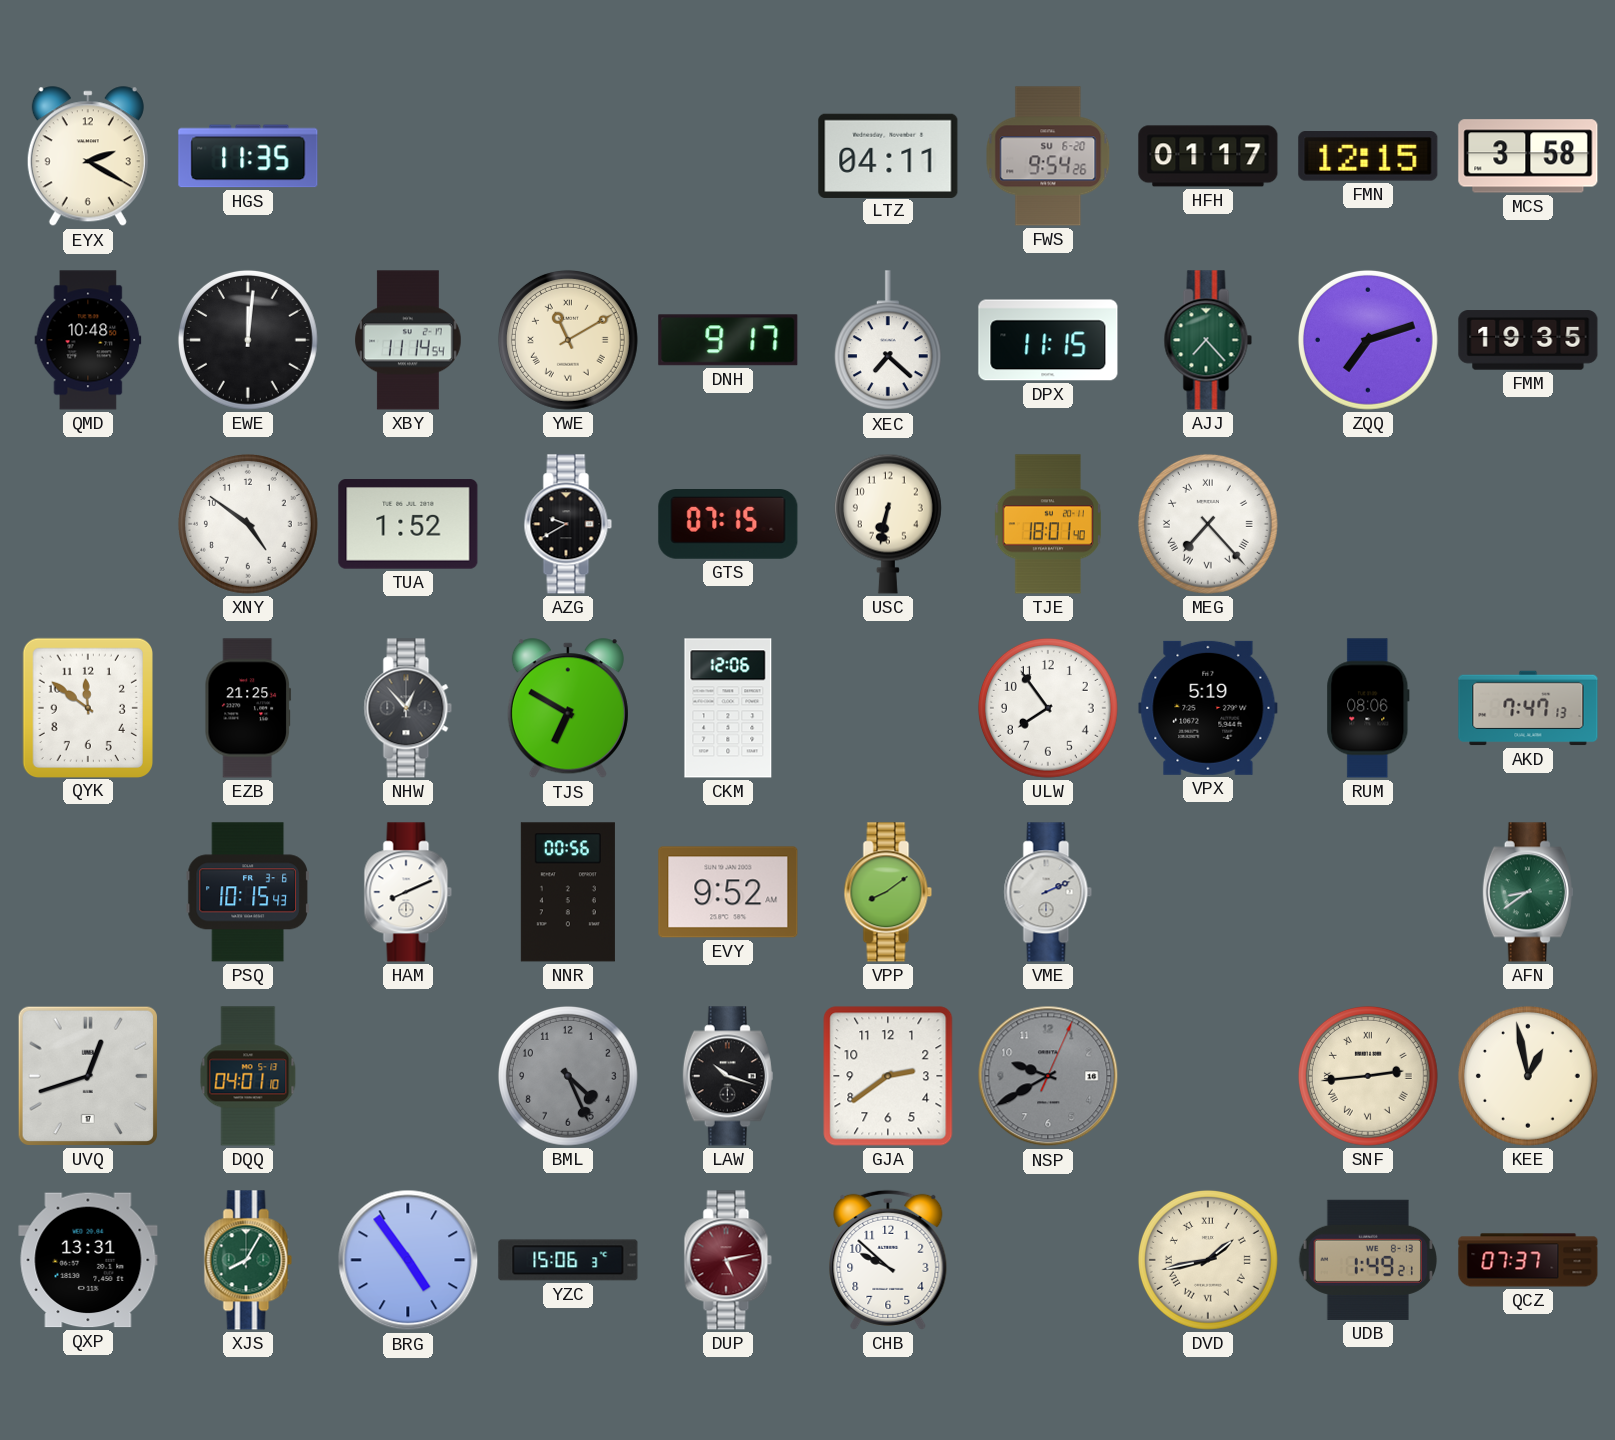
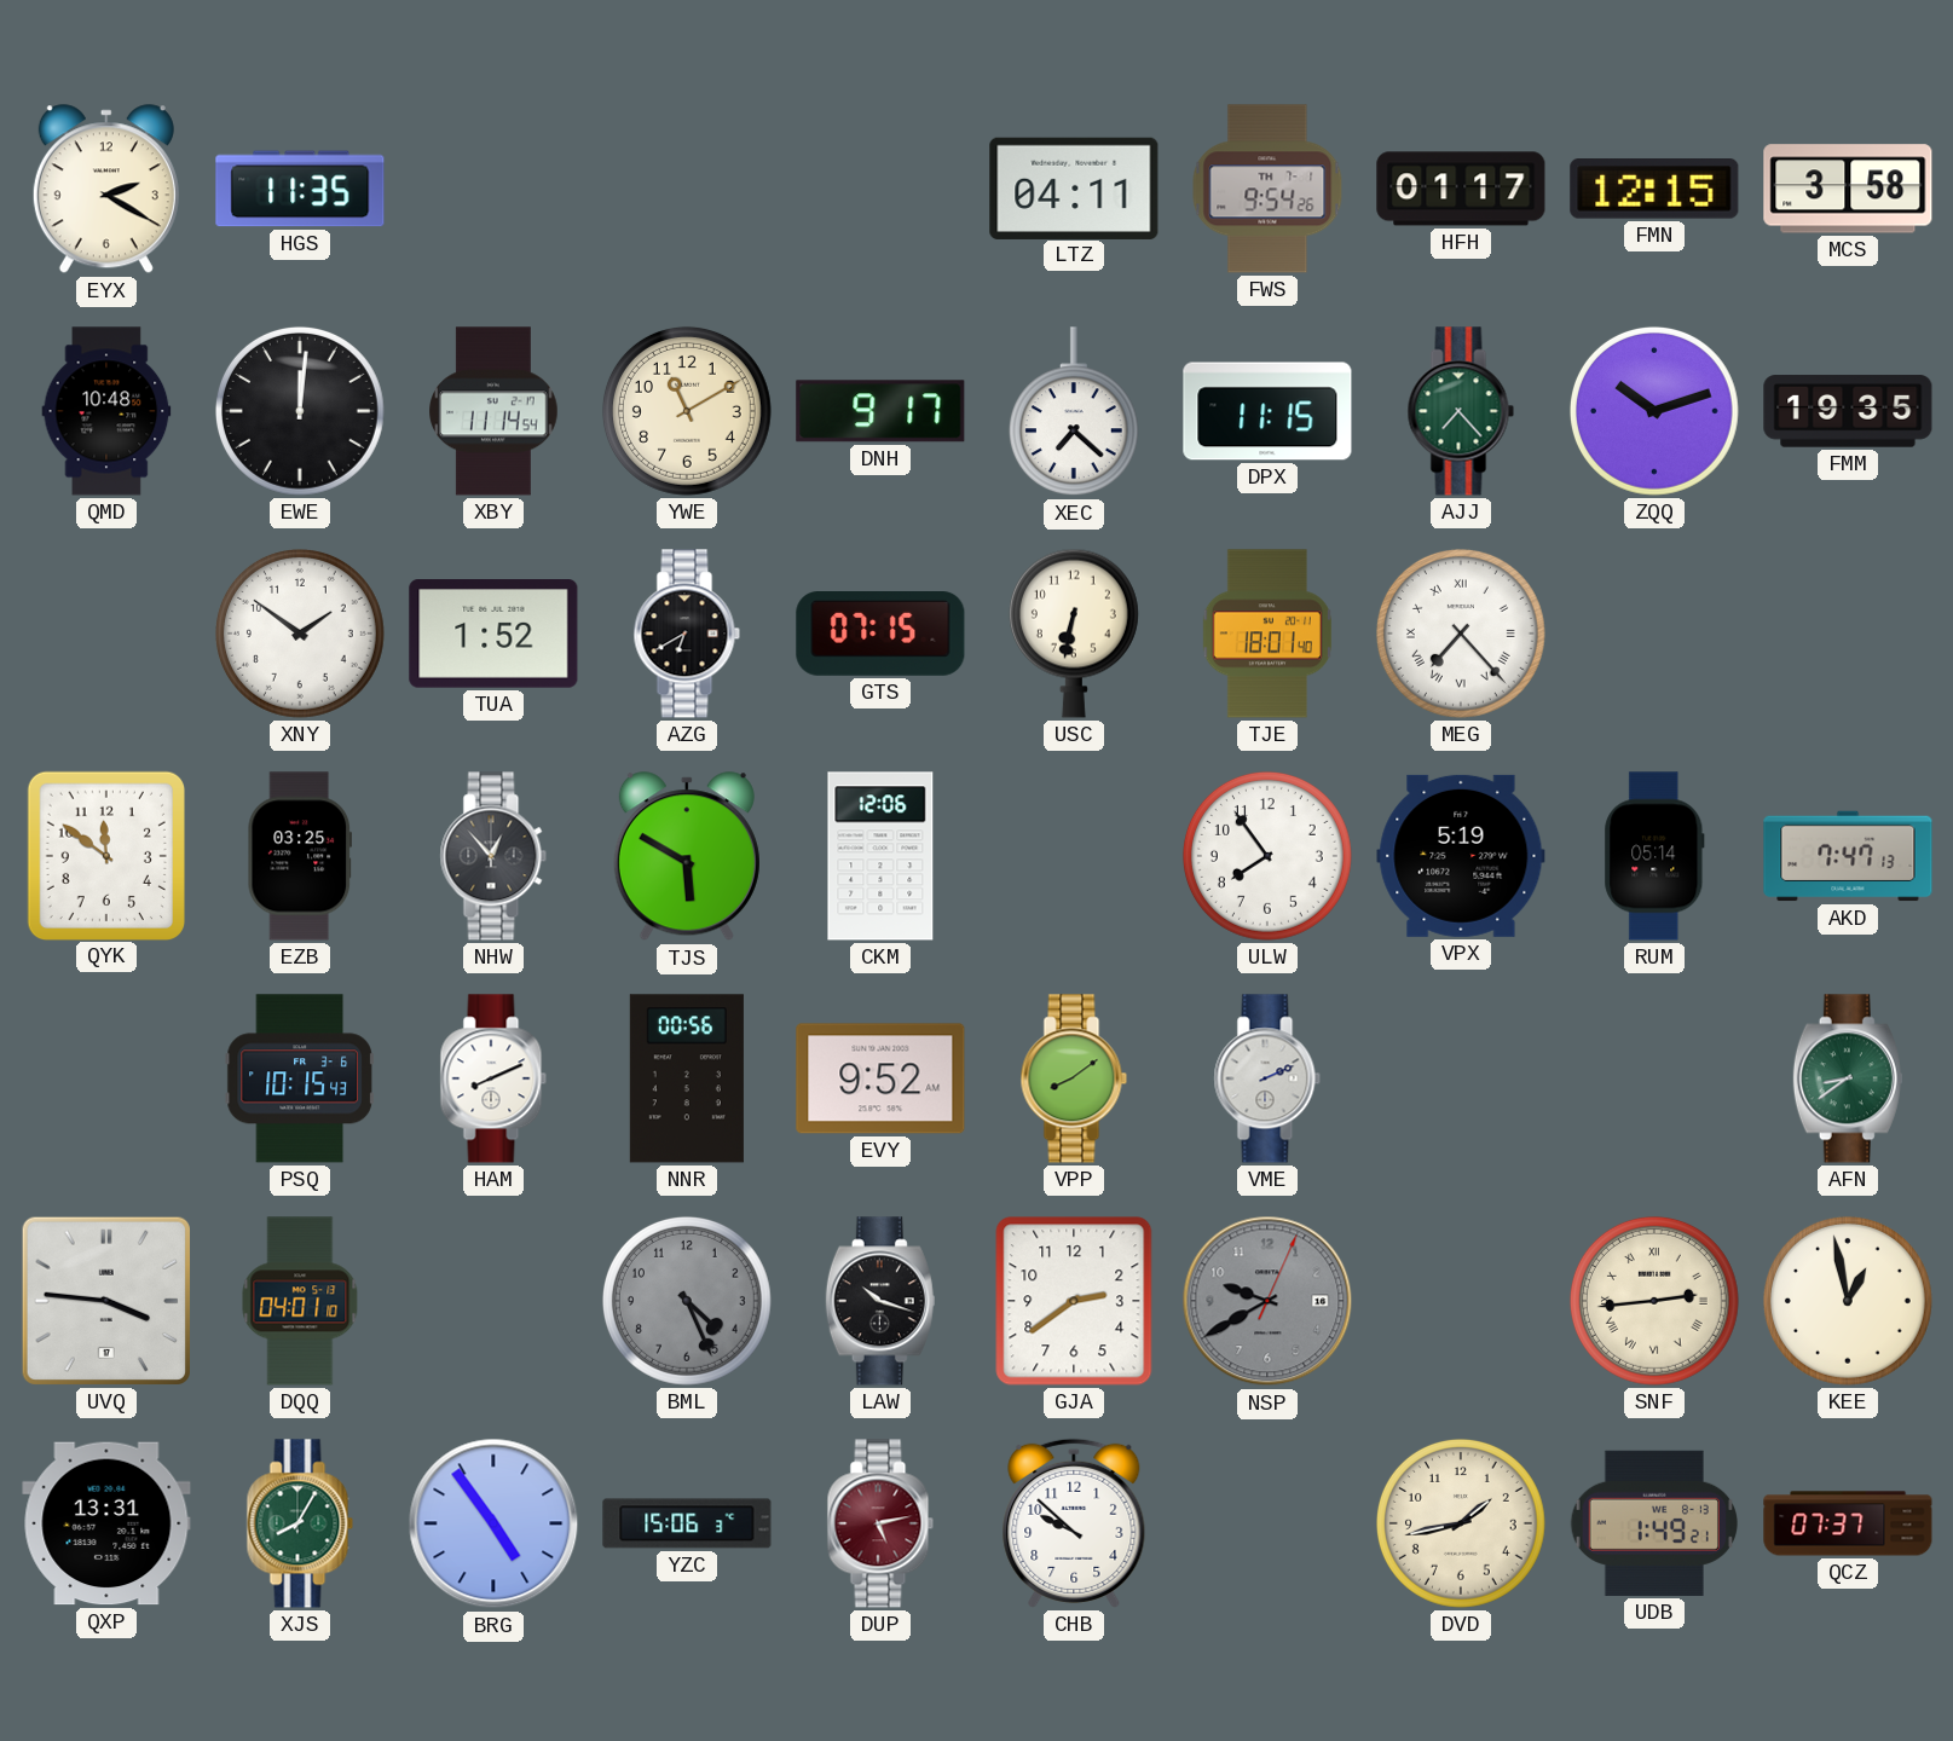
FWS date: SU 6-20 -> TH 7-1
YWE numerals: Roman -> Arabic
ZQQ: 7:12 -> 10:12
XNY: 4:51 -> 1:51
AZG: 9:40 -> 6:40
EZB: 21:25 -> 03:25
TJS: 6:50 -> 5:50
RUM: 08:06 -> 05:14
UVQ: 12:42 -> 3:46
DVD numerals: Roman -> Arabic
